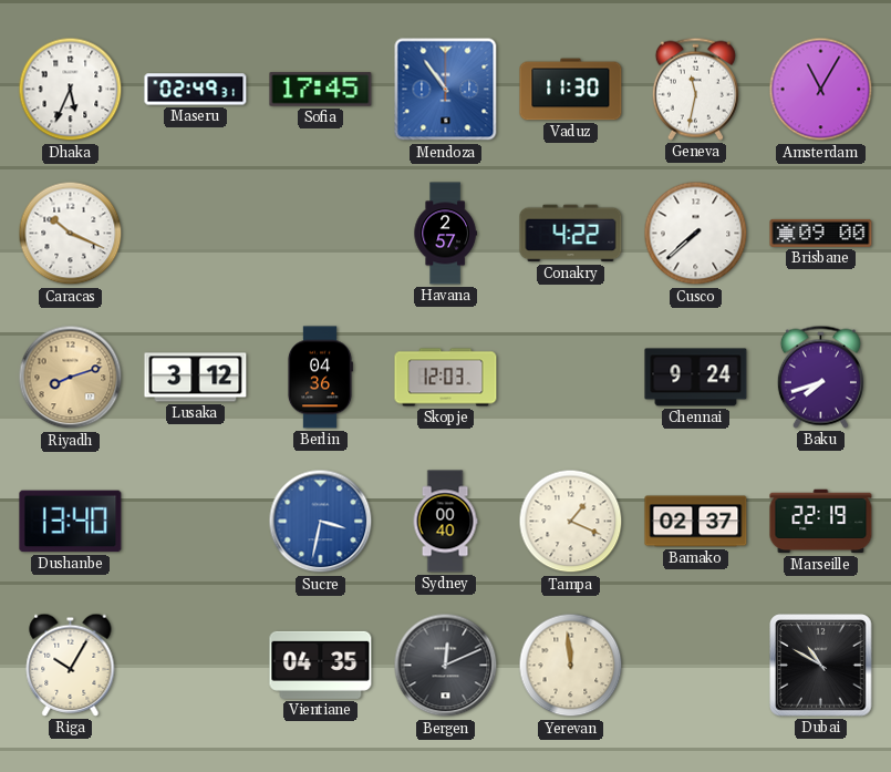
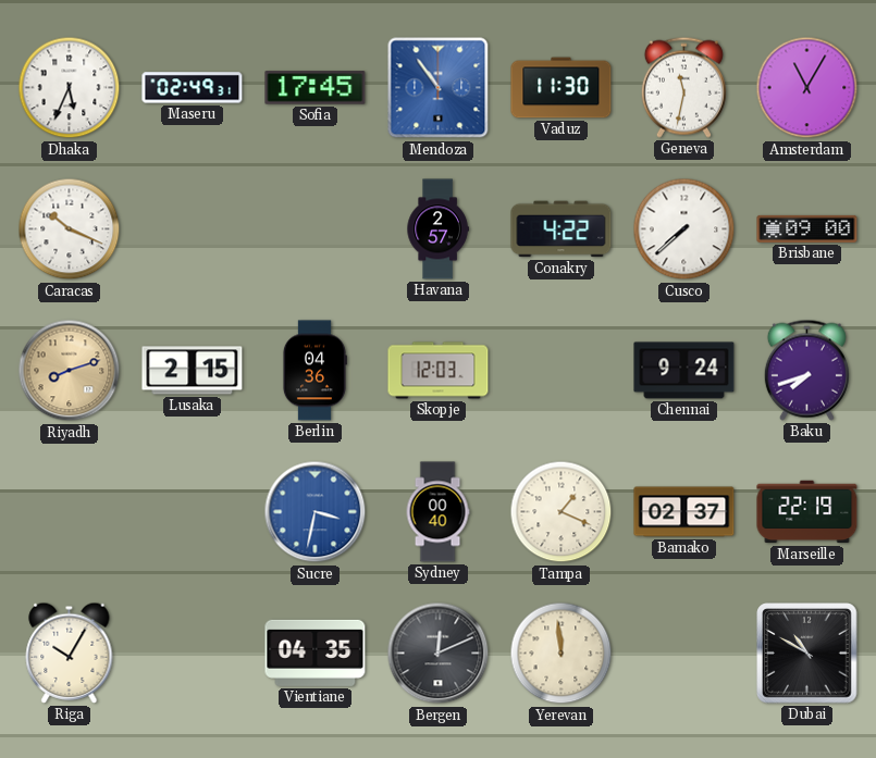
Lusaka: 3:12 -> 2:15
Dushanbe: 13:40 -> none
